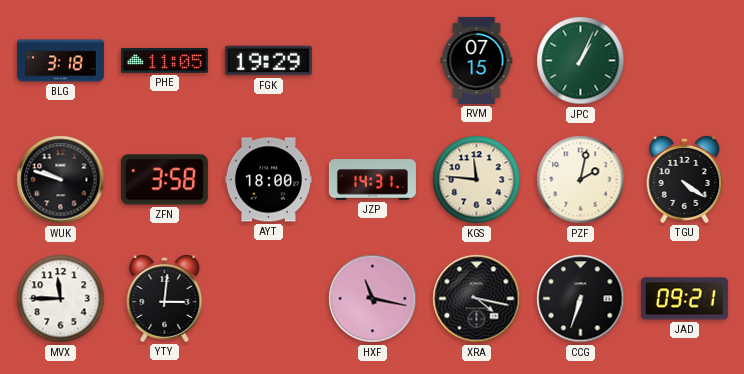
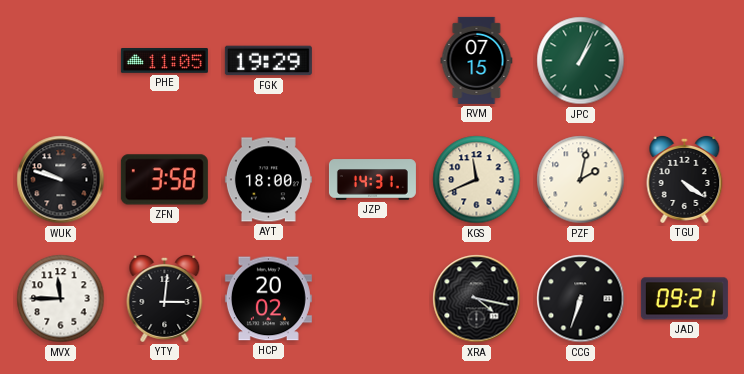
BLG: 3:18 -> none
KGS: 11:46 -> 11:41
HCP: none -> 20:02
HXF: 11:17 -> none
